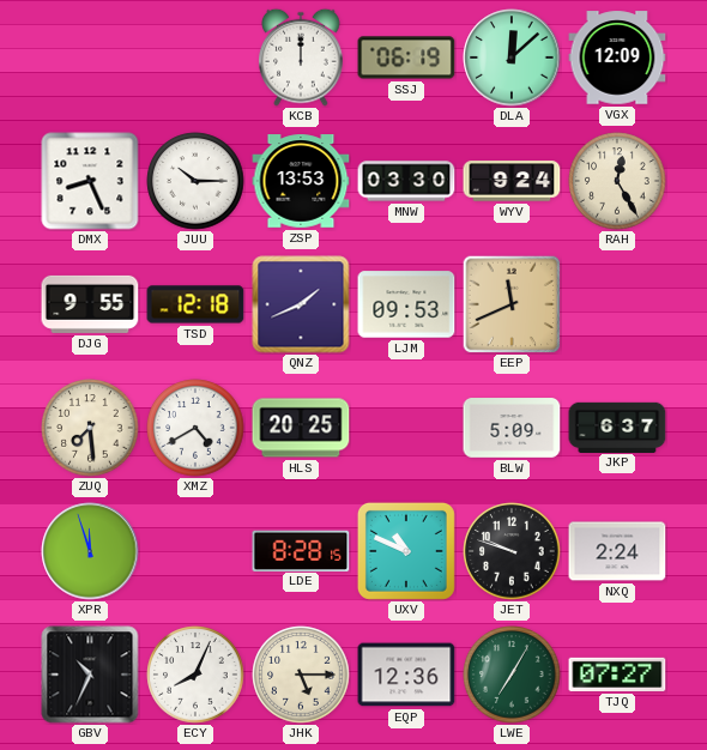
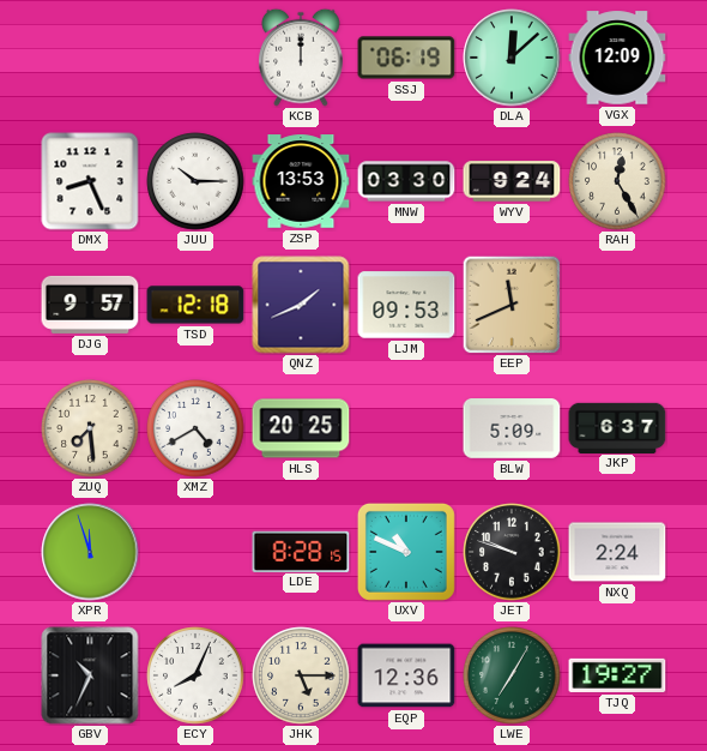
DJG: 9:55 -> 9:57
TJQ: 07:27 -> 19:27
